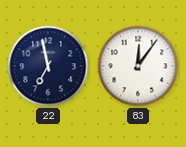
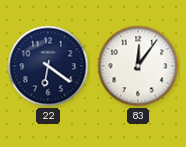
22: 6:58 -> 6:21
